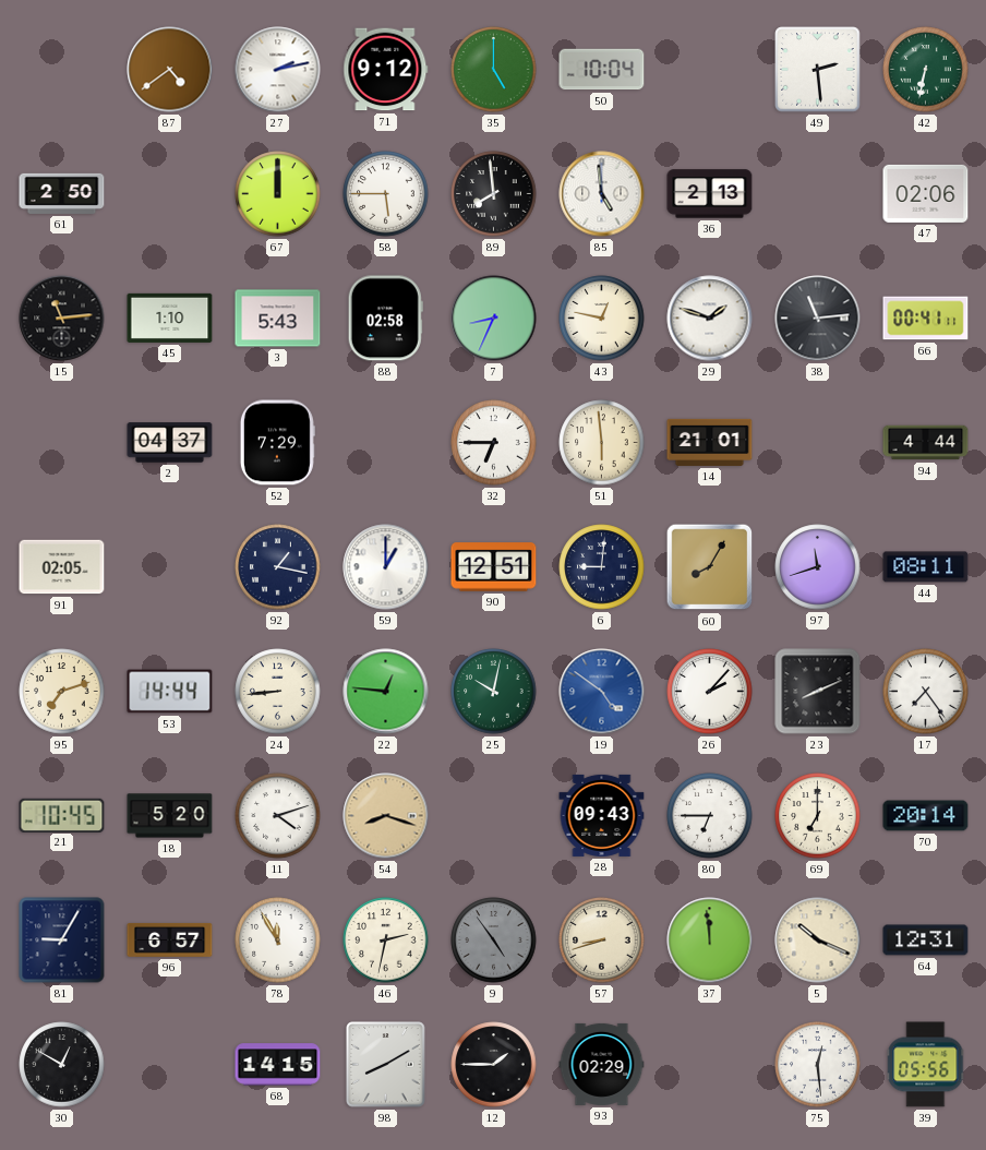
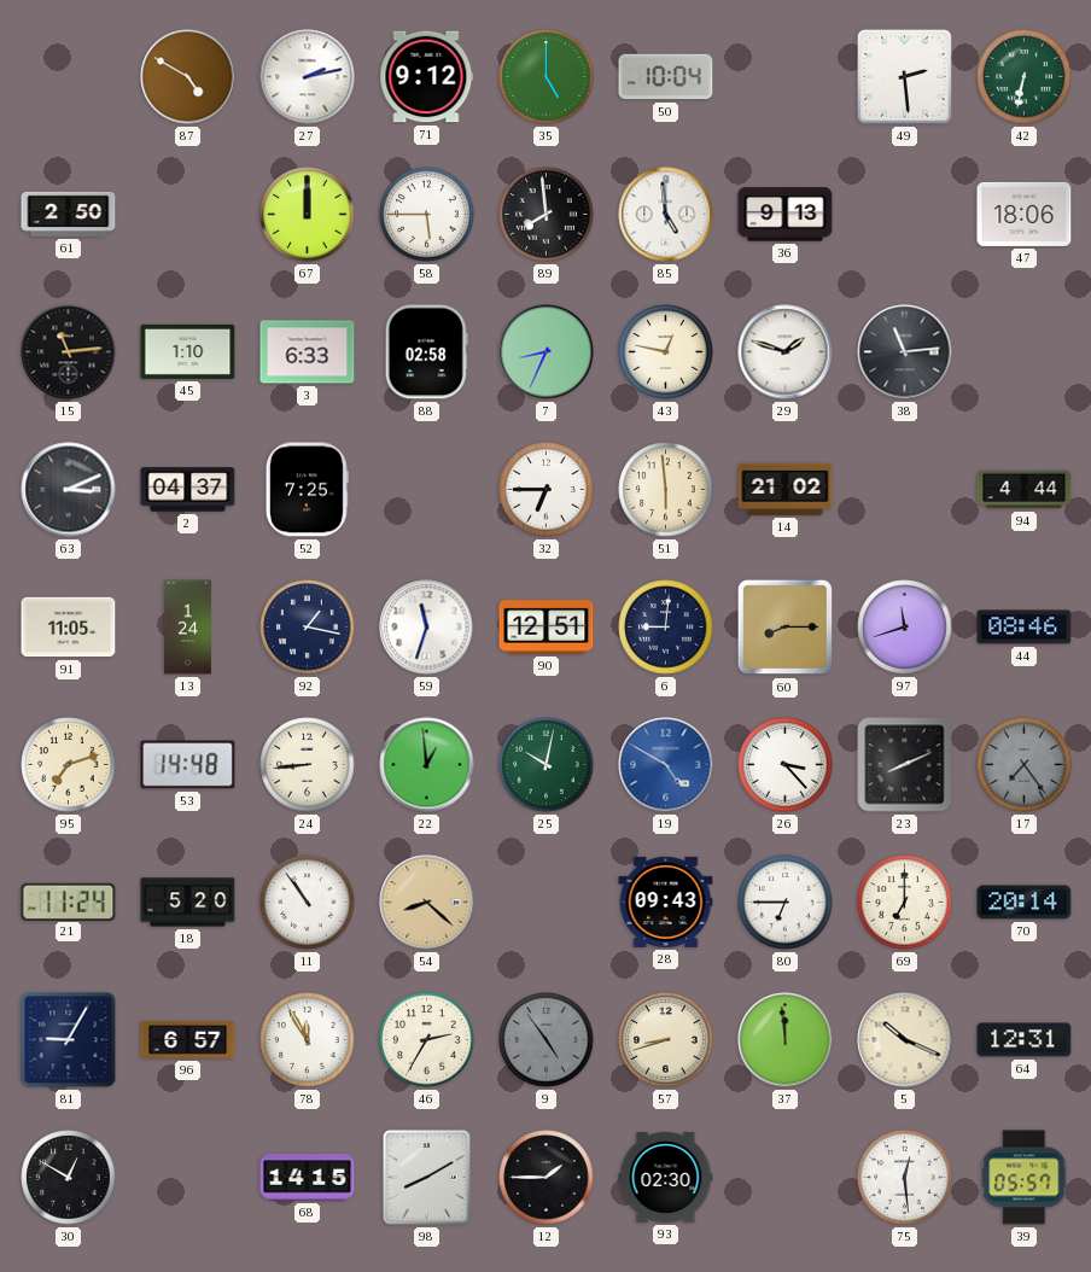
87: 4:39 -> 4:50
36: 2:13 -> 9:13
47: 02:06 -> 18:06
3: 5:43 -> 6:33
66: 00:41 -> none
63: none -> 3:11
52: 7:29 -> 7:25
14: 21:01 -> 21:02
91: 02:05 -> 11:05
13: none -> 1:24
59: 1:00 -> 11:33
60: 8:05 -> 8:15
44: 08:11 -> 08:46
53: 14:44 -> 14:48
22: 12:46 -> 12:59
19: 4:51 -> 4:50
26: 2:07 -> 3:23
17 dial: white -> grey
21: 10:45 -> 11:24
11: 4:12 -> 10:54
54: 8:18 -> 8:22
46: 2:32 -> 2:35
93: 02:29 -> 02:30
39: 05:56 -> 05:57
